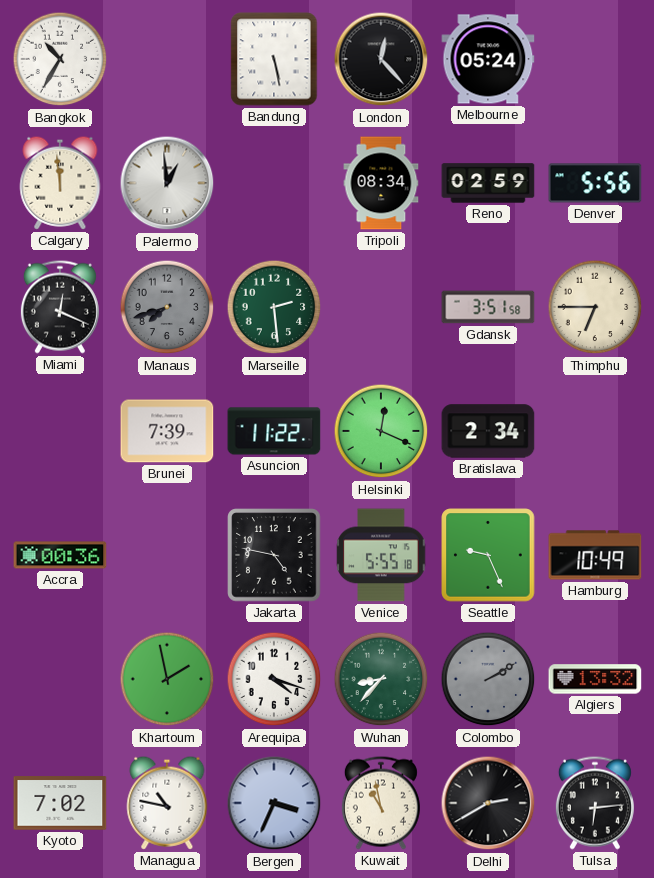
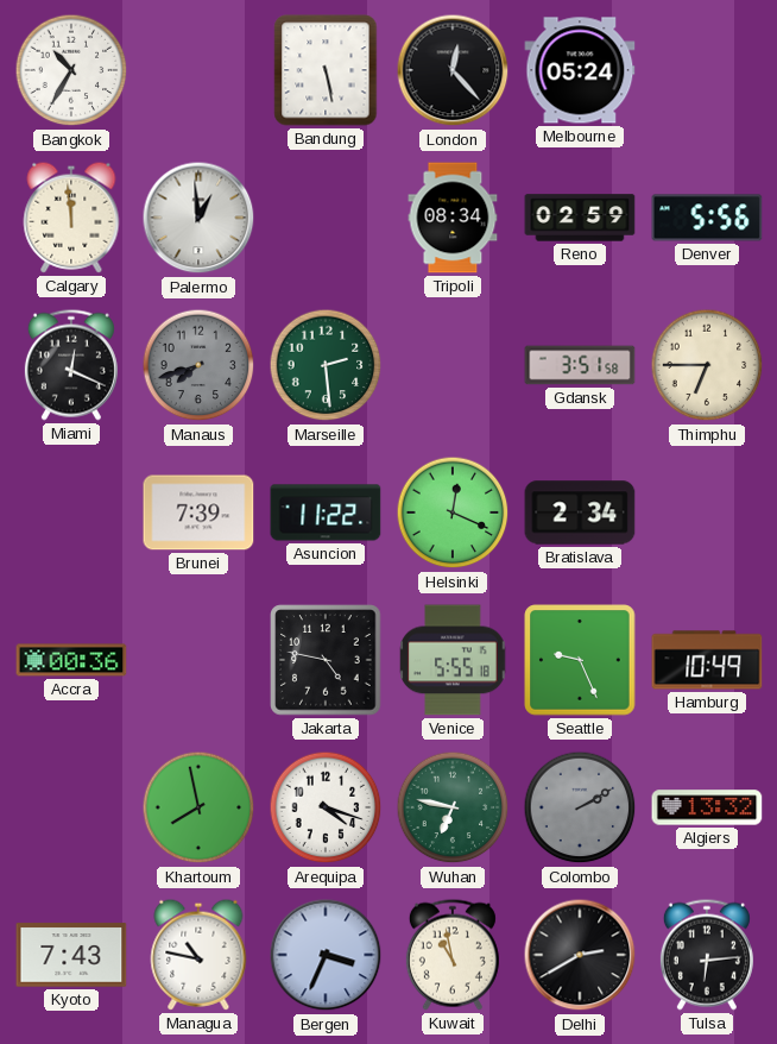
Khartoum: 1:58 -> 7:58
Wuhan: 8:37 -> 6:47
Kyoto: 7:02 -> 7:43
